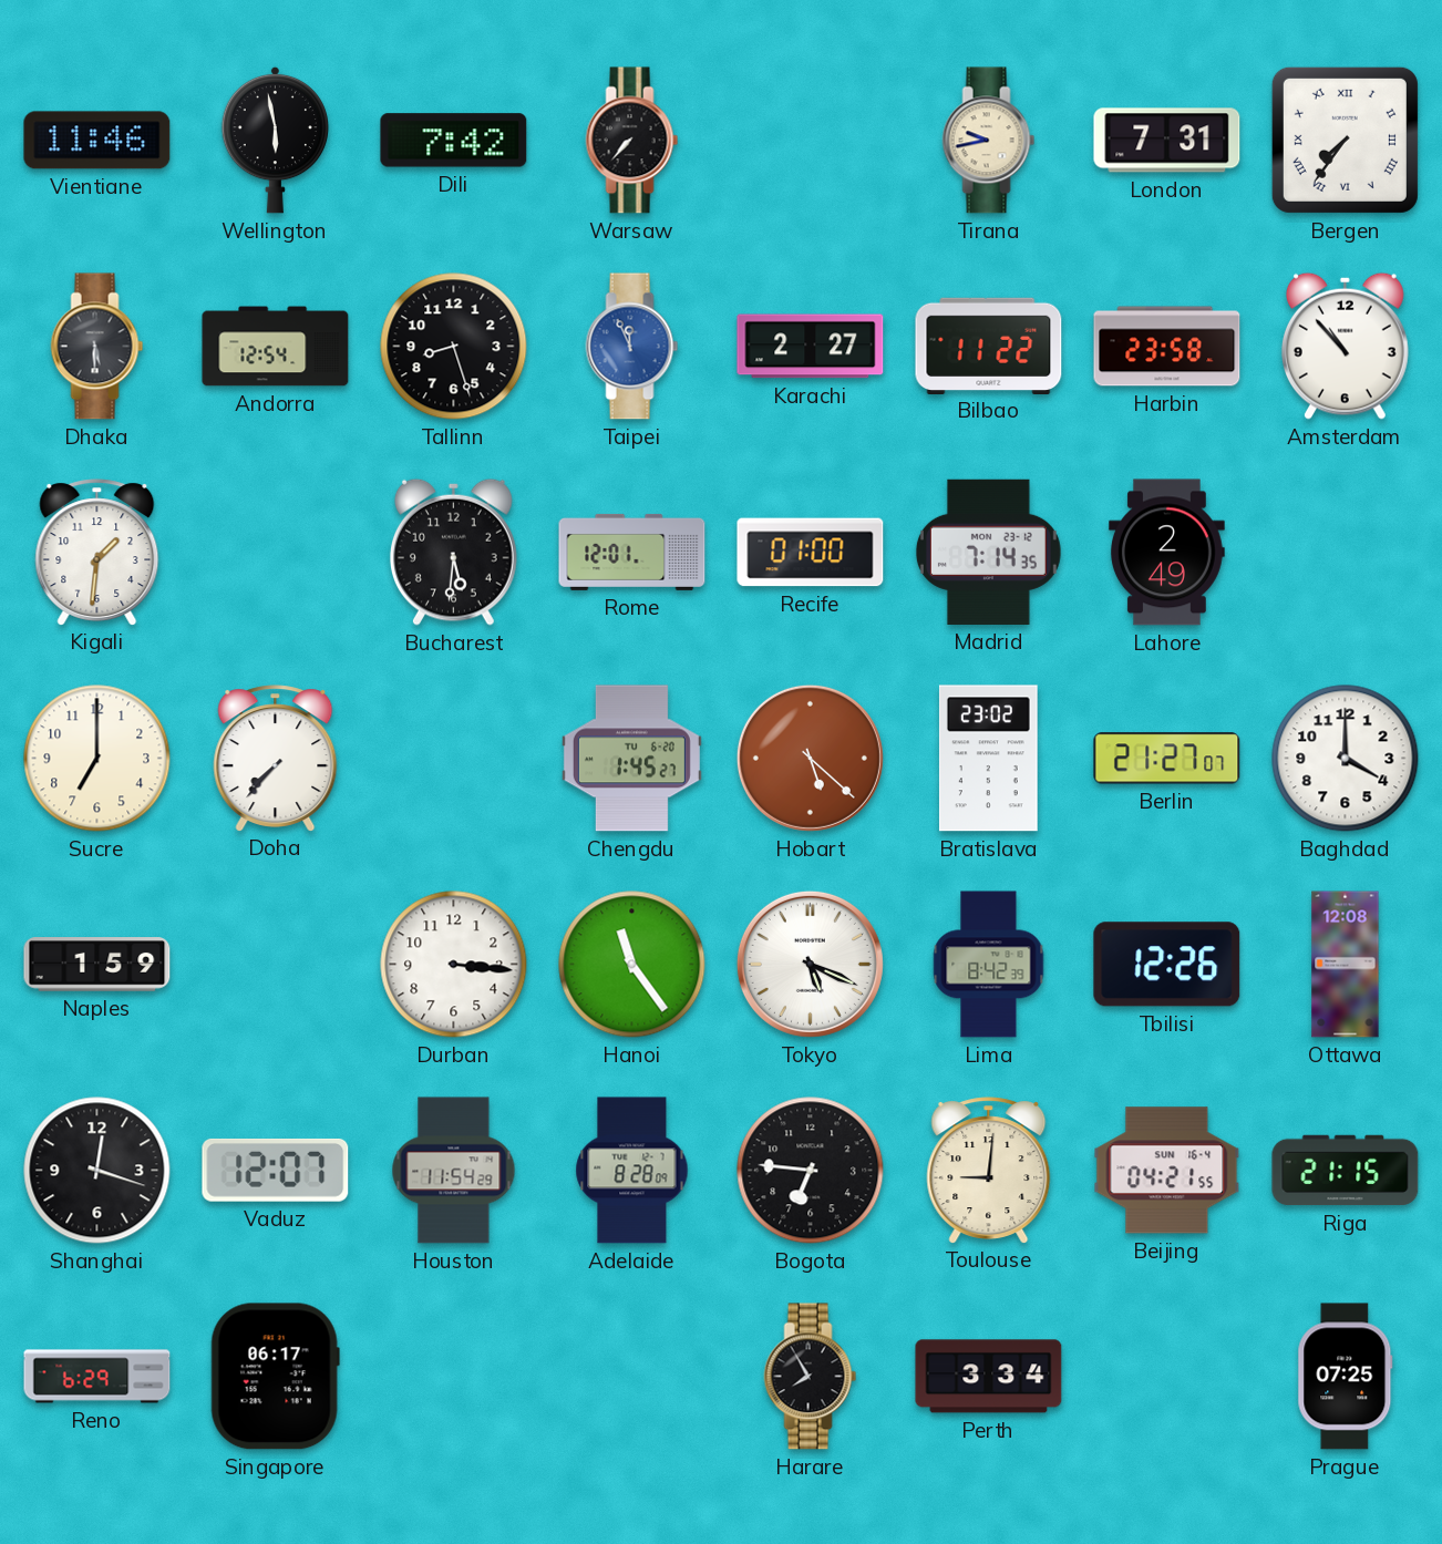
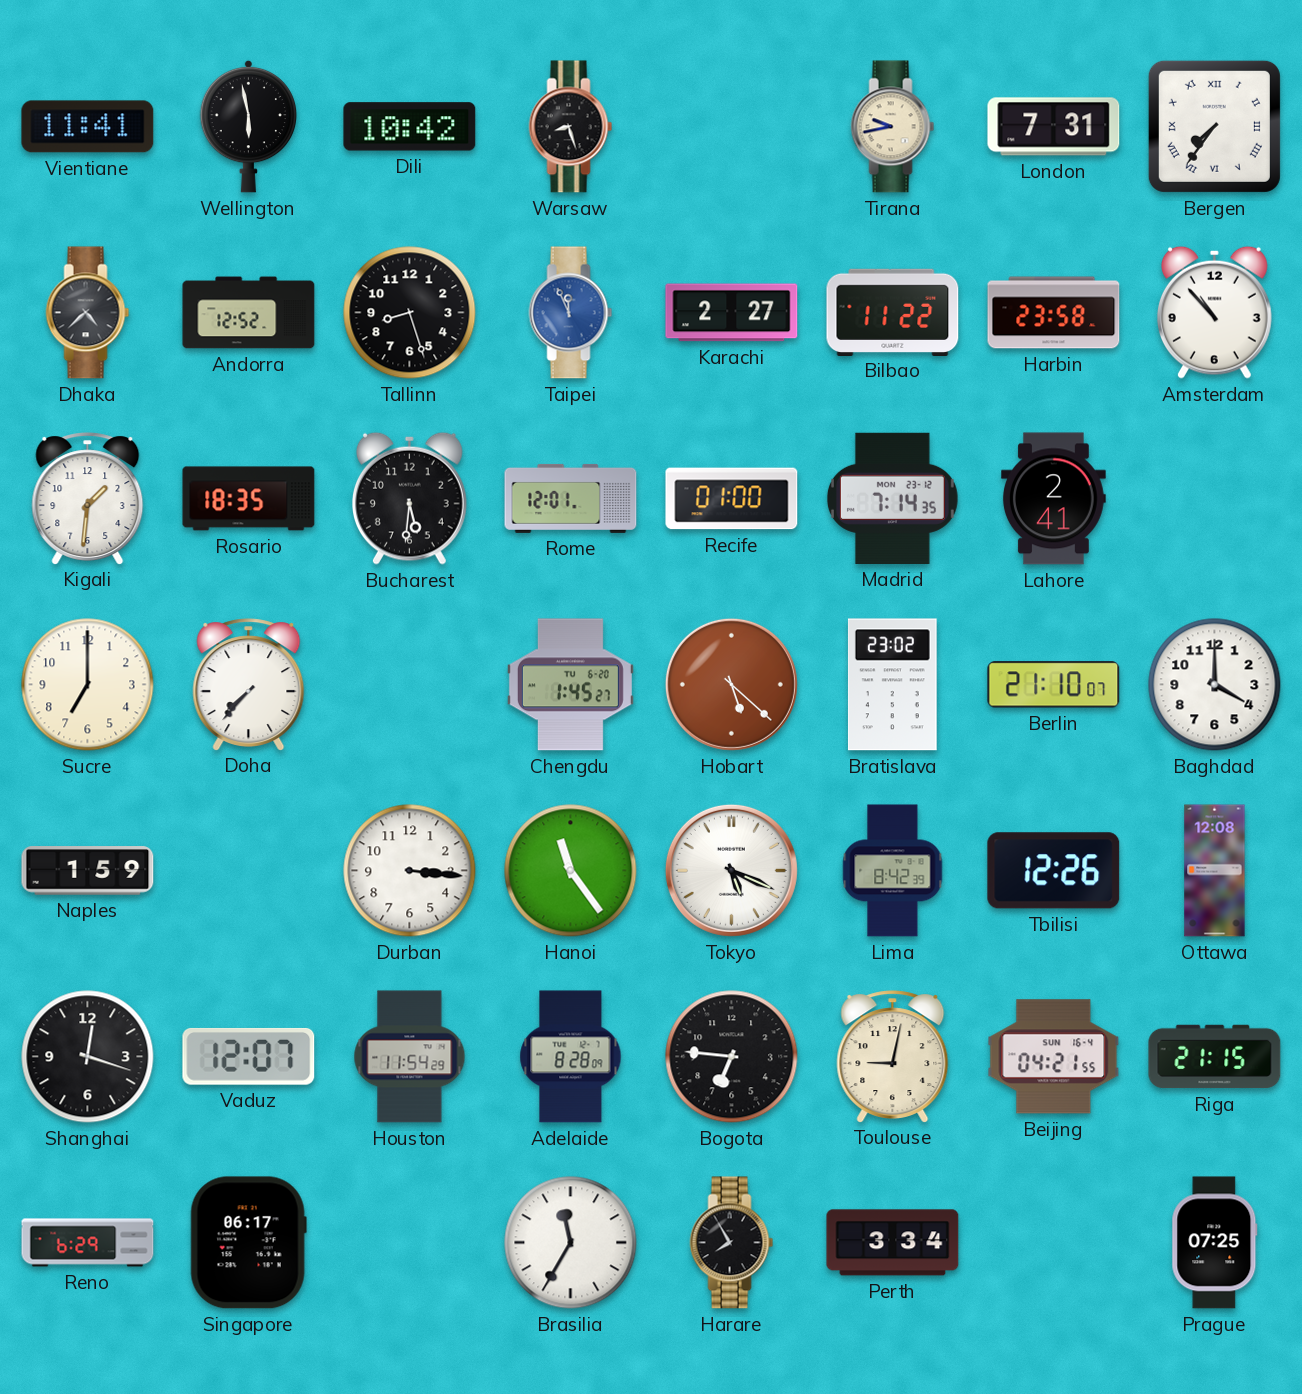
Vientiane: 11:46 -> 11:41
Dili: 7:42 -> 10:42
Warsaw: 7:37 -> 8:27
Dhaka: 5:30 -> 4:38
Andorra: 12:54 -> 12:52
Rosario: none -> 18:35
Lahore: 2:49 -> 2:41
Berlin: 21:27 -> 21:10
Toulouse: 9:01 -> 9:02
Brasilia: none -> 11:35
